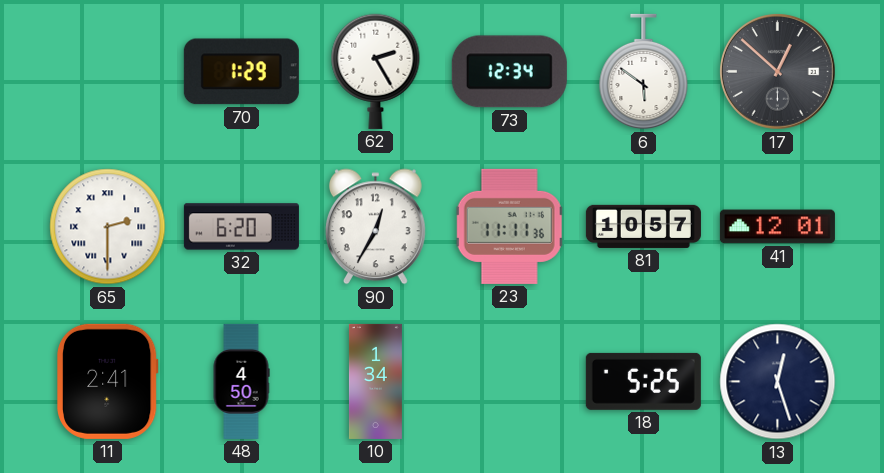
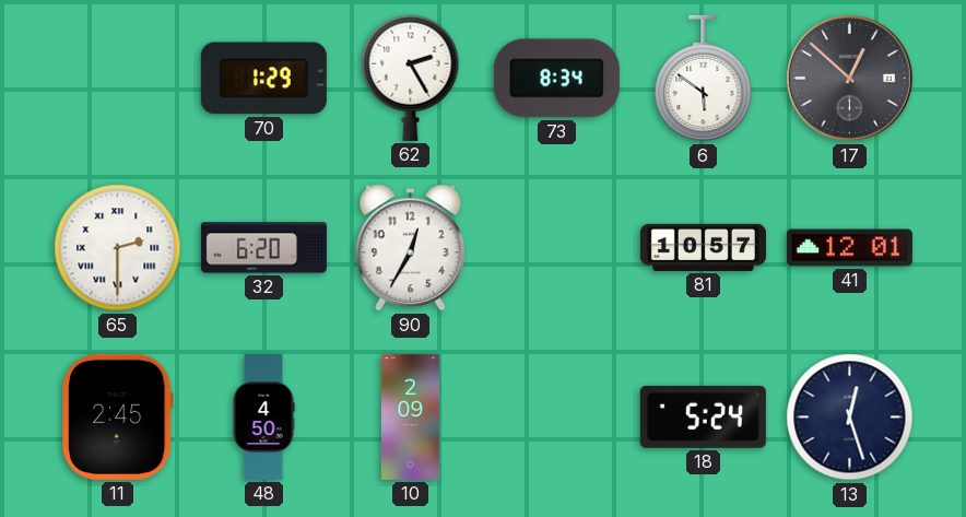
73: 12:34 -> 8:34
23: 11:11 -> none
11: 2:41 -> 2:45
10: 1:34 -> 2:09
18: 5:25 -> 5:24
